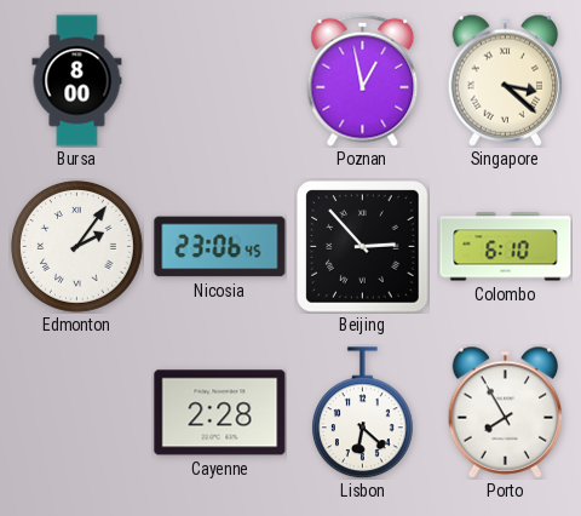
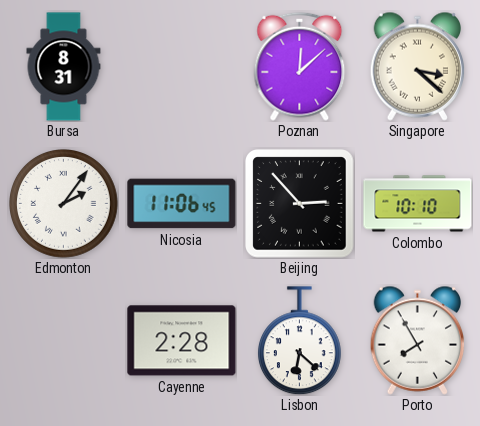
Bursa: 8:00 -> 8:31
Poznan: 12:58 -> 12:08
Nicosia: 23:06 -> 11:06
Colombo: 6:10 -> 10:10
